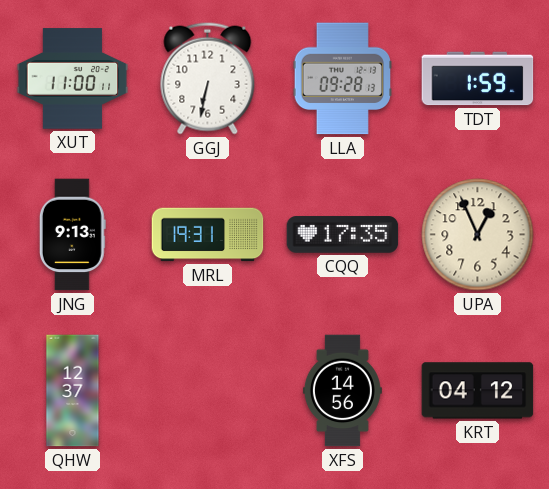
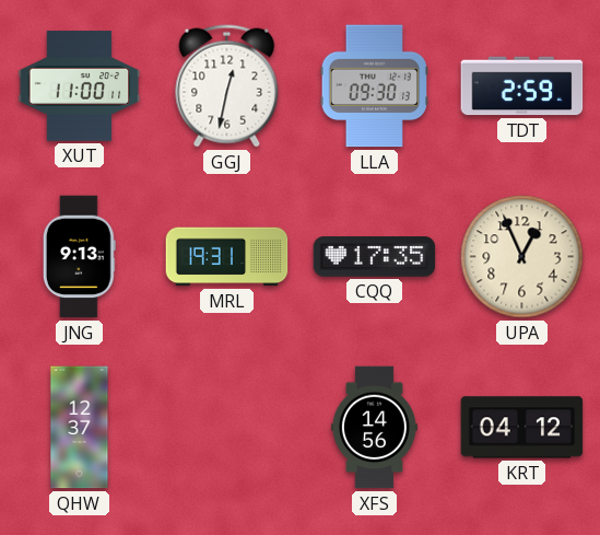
GGJ: 6:32 -> 12:32
LLA: 09:28 -> 09:30
TDT: 1:59 -> 2:59
